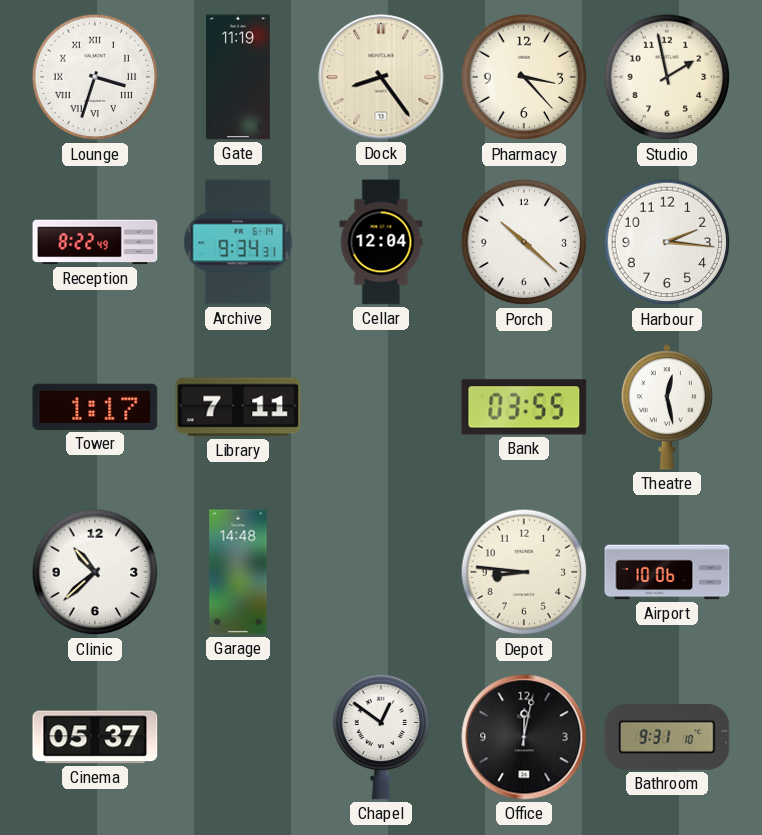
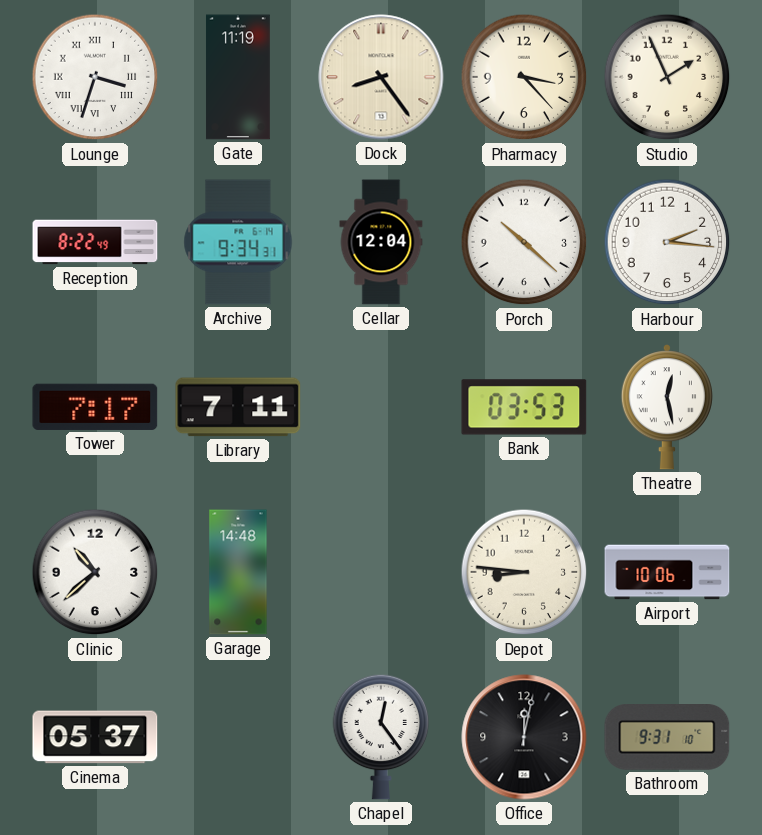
Studio: 1:58 -> 1:56
Tower: 1:17 -> 7:17
Bank: 03:55 -> 03:53
Chapel: 12:51 -> 12:24
